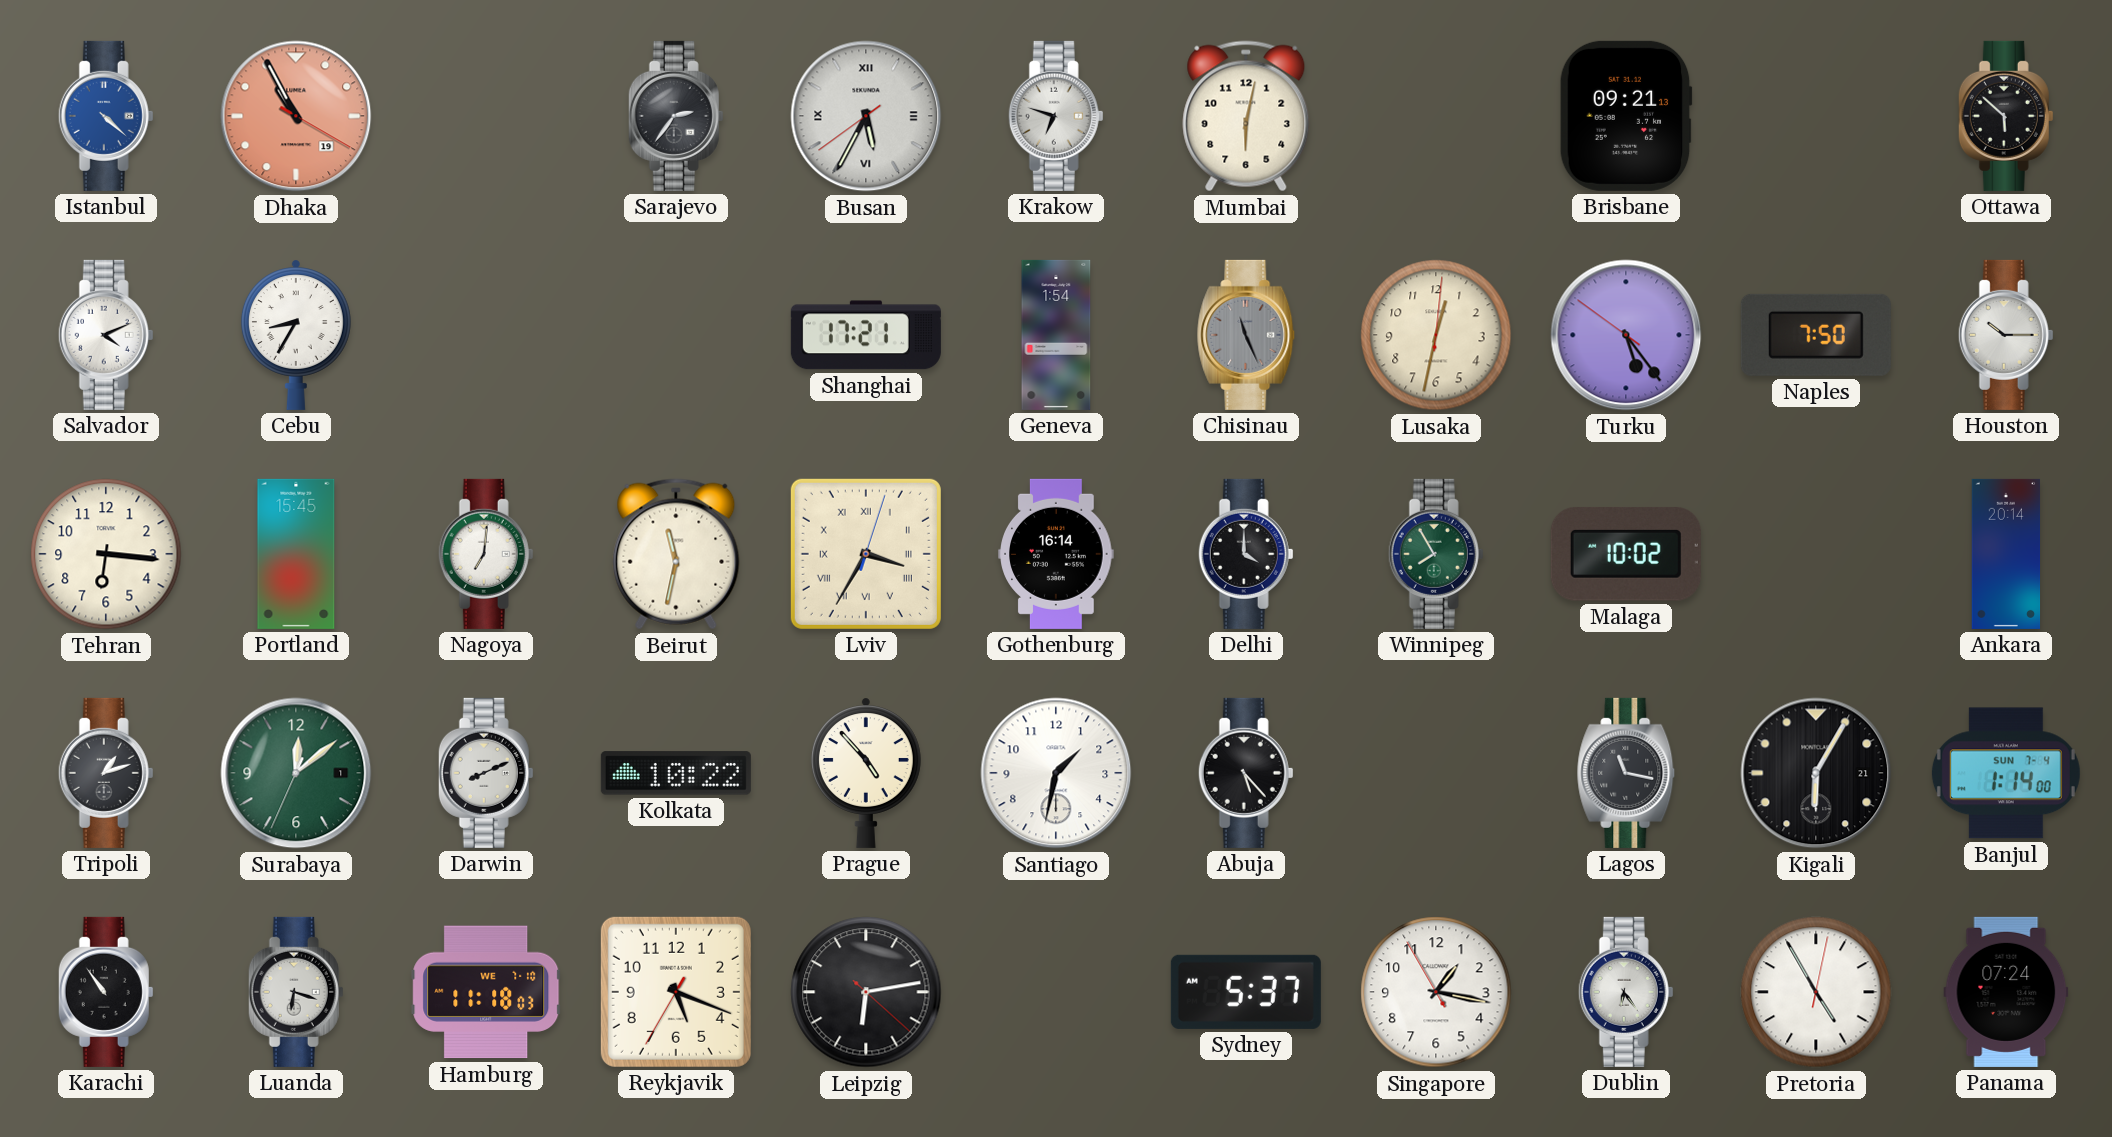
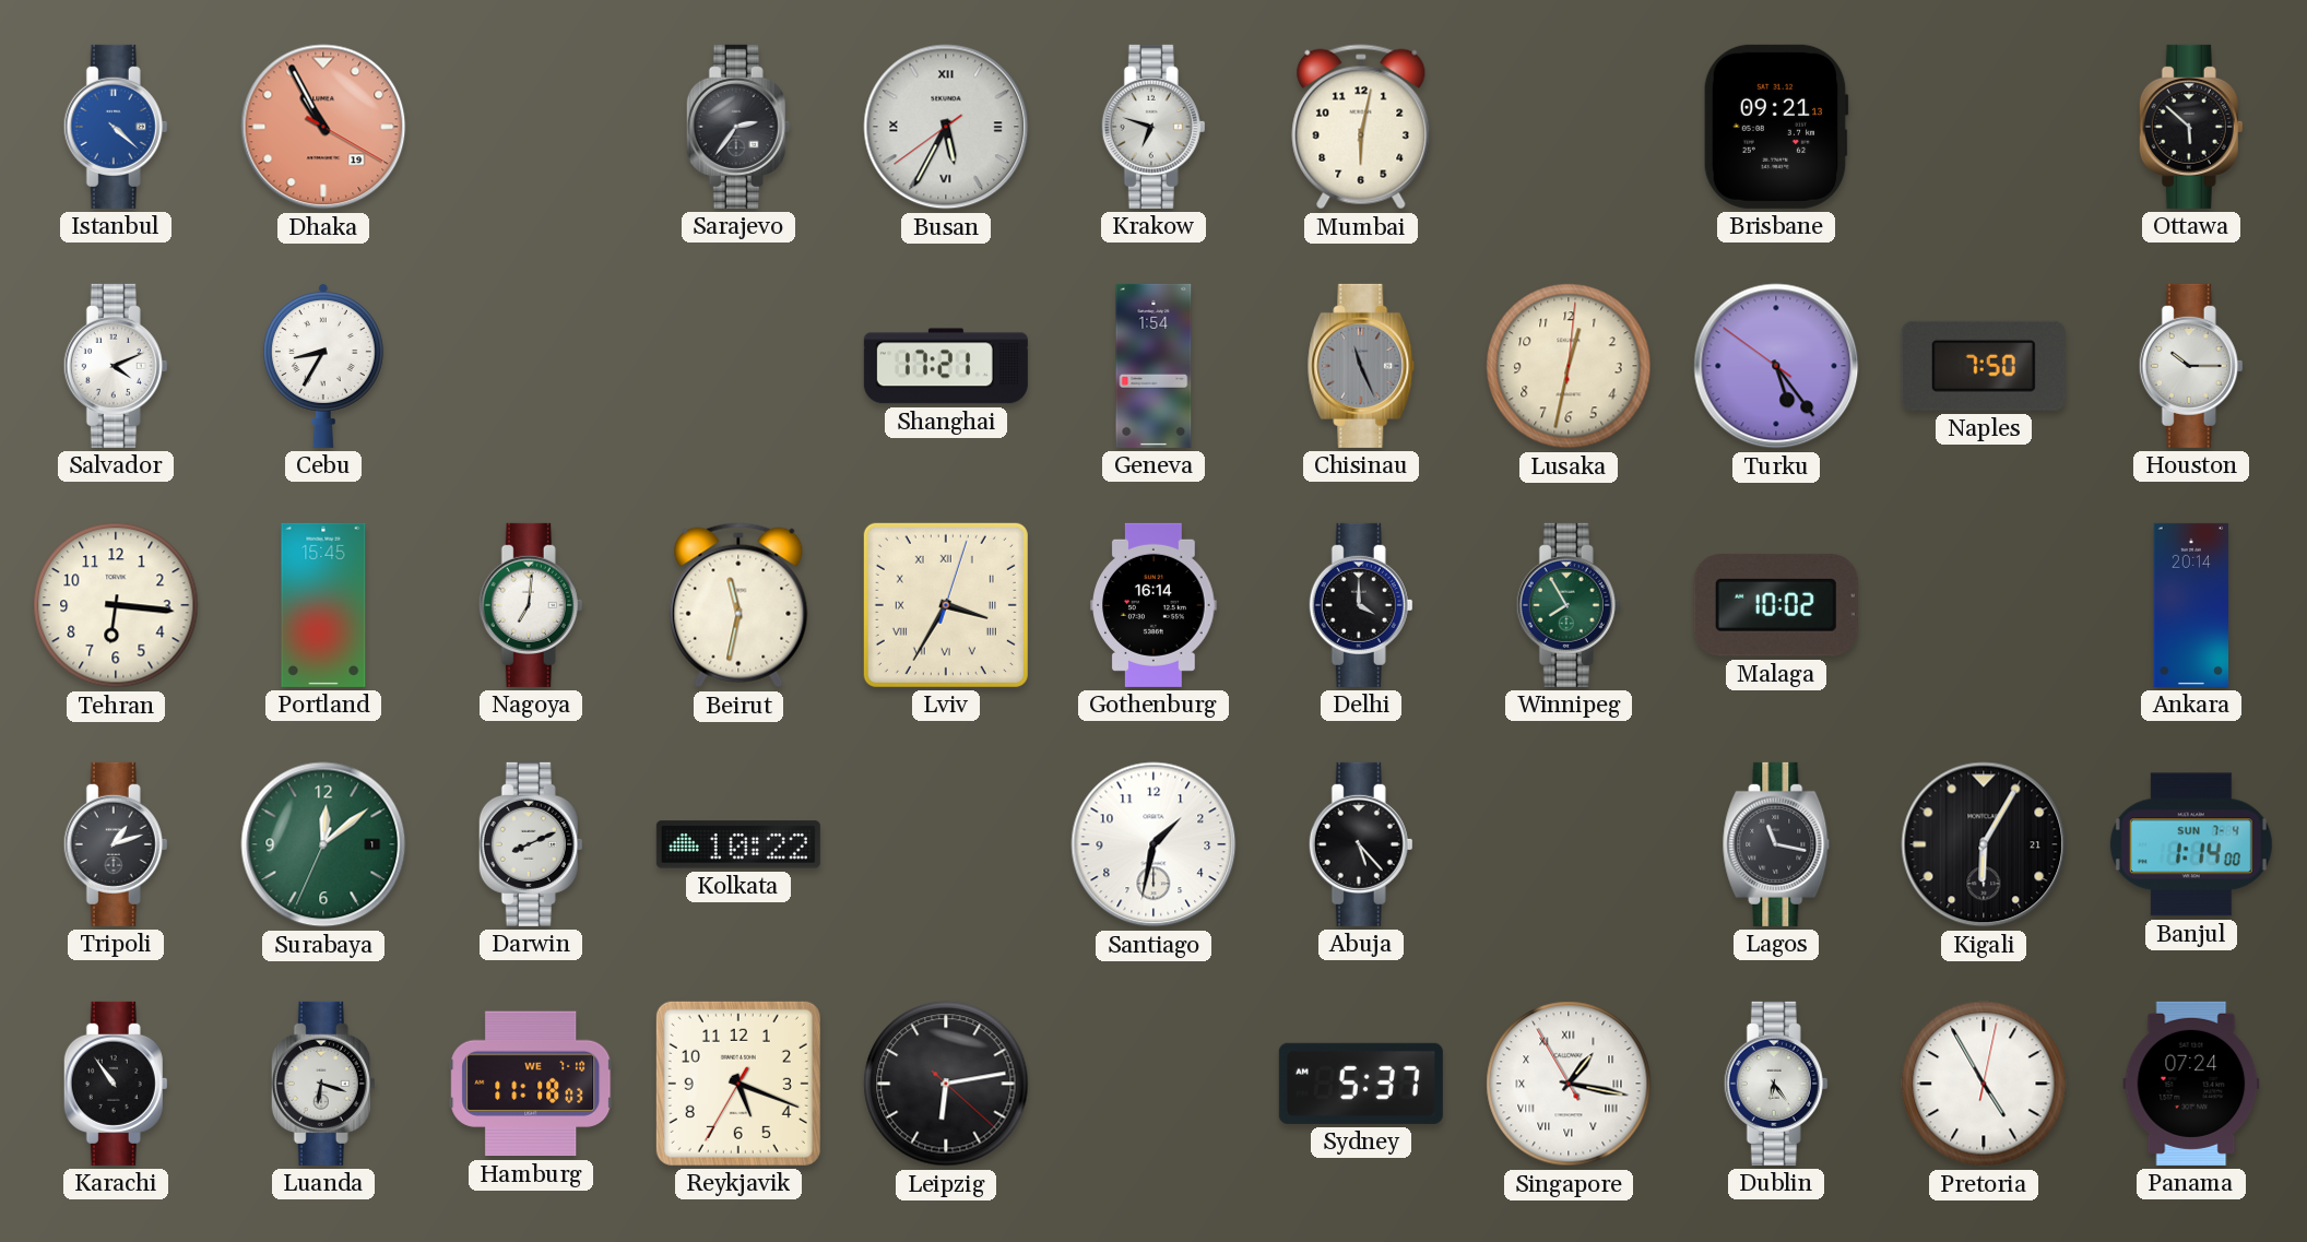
Prague: 4:53 -> none
Singapore numerals: Arabic -> Roman
